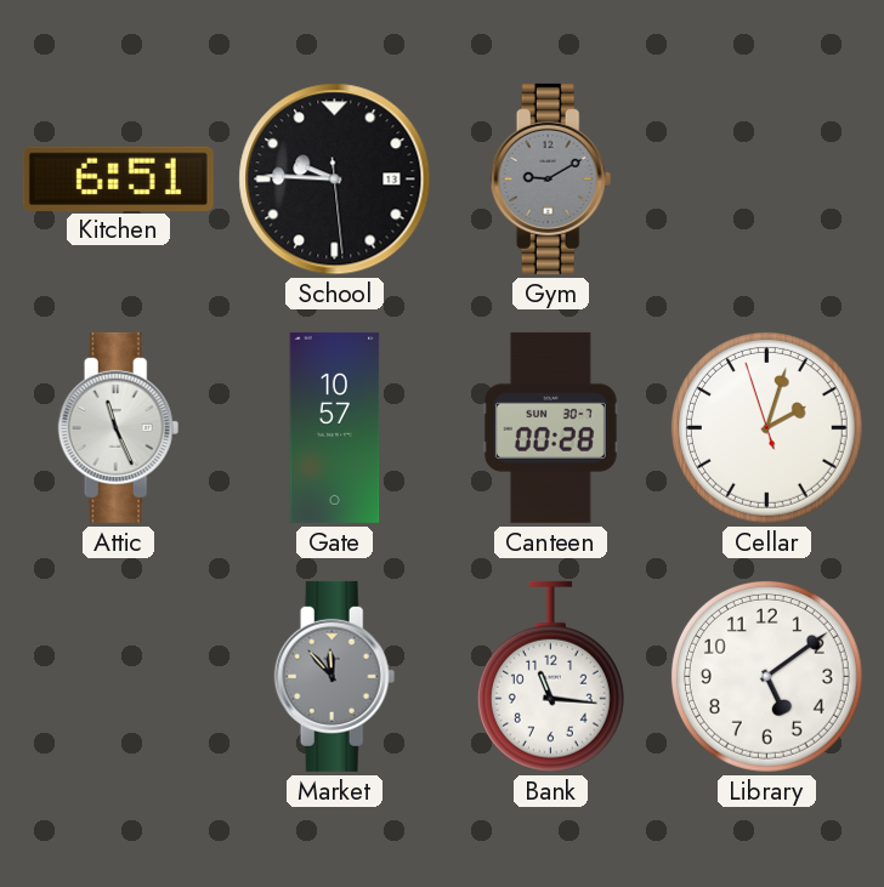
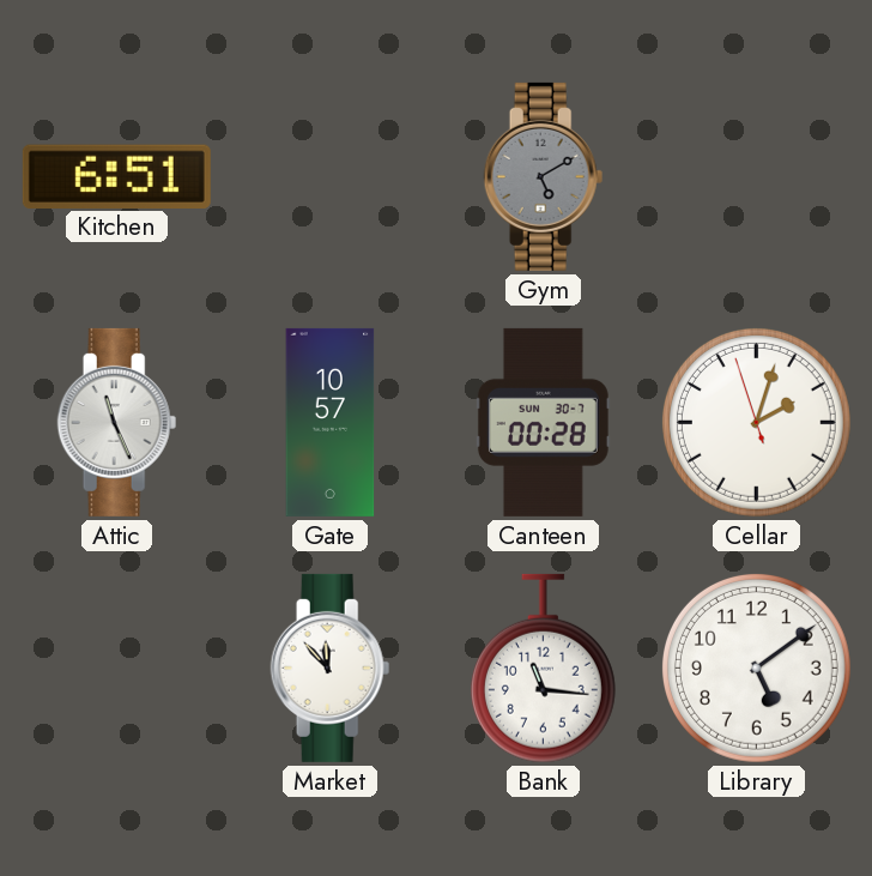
School: 9:45 -> none
Gym: 9:10 -> 5:10
Market dial: grey -> white
